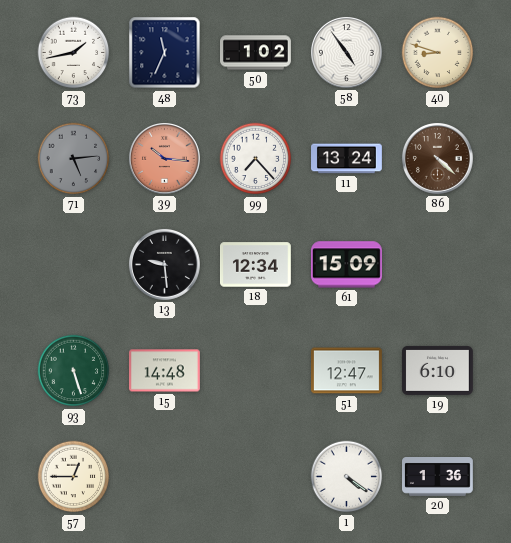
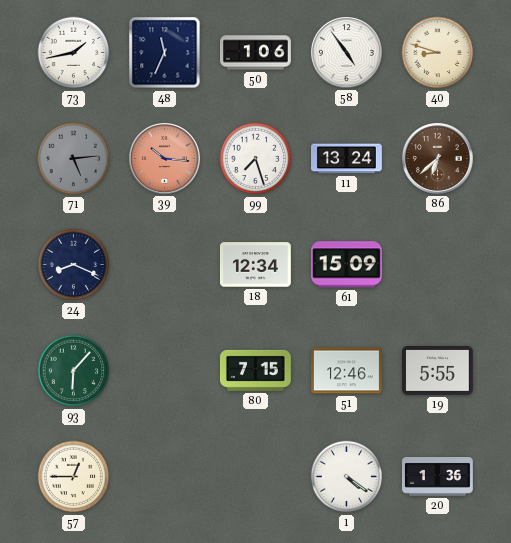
50: 1:02 -> 1:06
99: 7:23 -> 7:27
86: 4:22 -> 6:38
24: none -> 8:19
13: 9:29 -> none
93: 5:27 -> 6:07
15: 14:48 -> none
80: none -> 7:15
51: 12:47 -> 12:46
19: 6:10 -> 5:55
